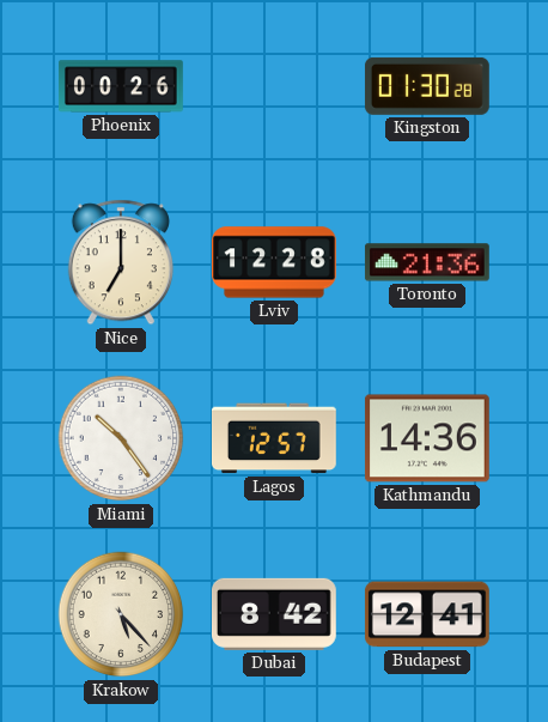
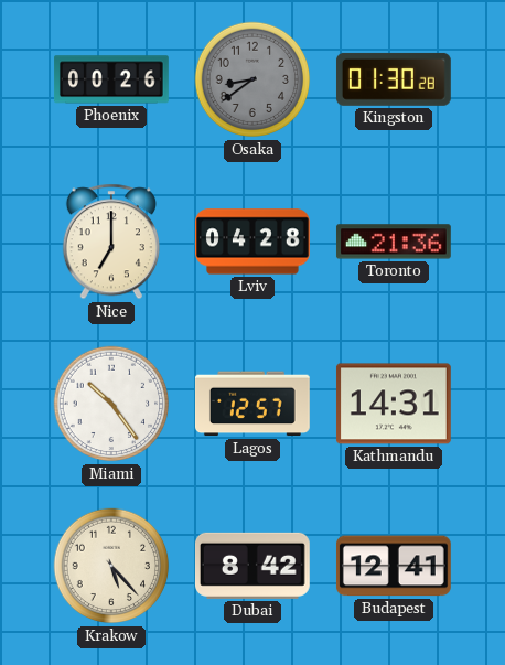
Osaka: none -> 8:39
Lviv: 12:28 -> 04:28
Kathmandu: 14:36 -> 14:31
